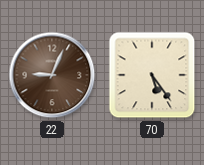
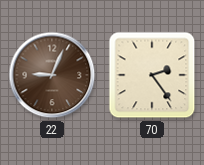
70: 5:24 -> 2:24
